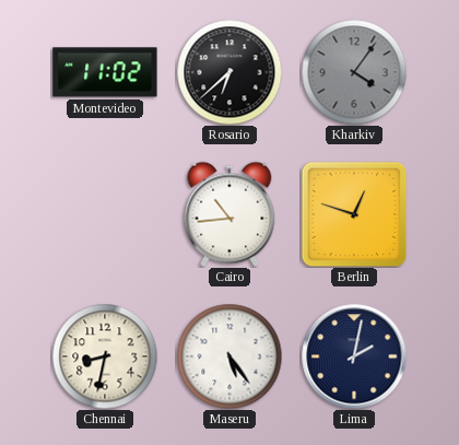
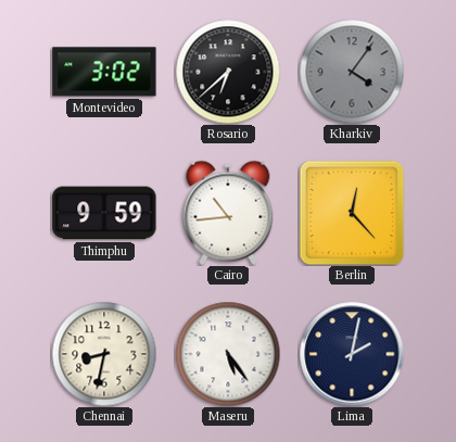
Montevideo: 11:02 -> 3:02
Thimphu: none -> 9:59
Berlin: 12:48 -> 12:23
